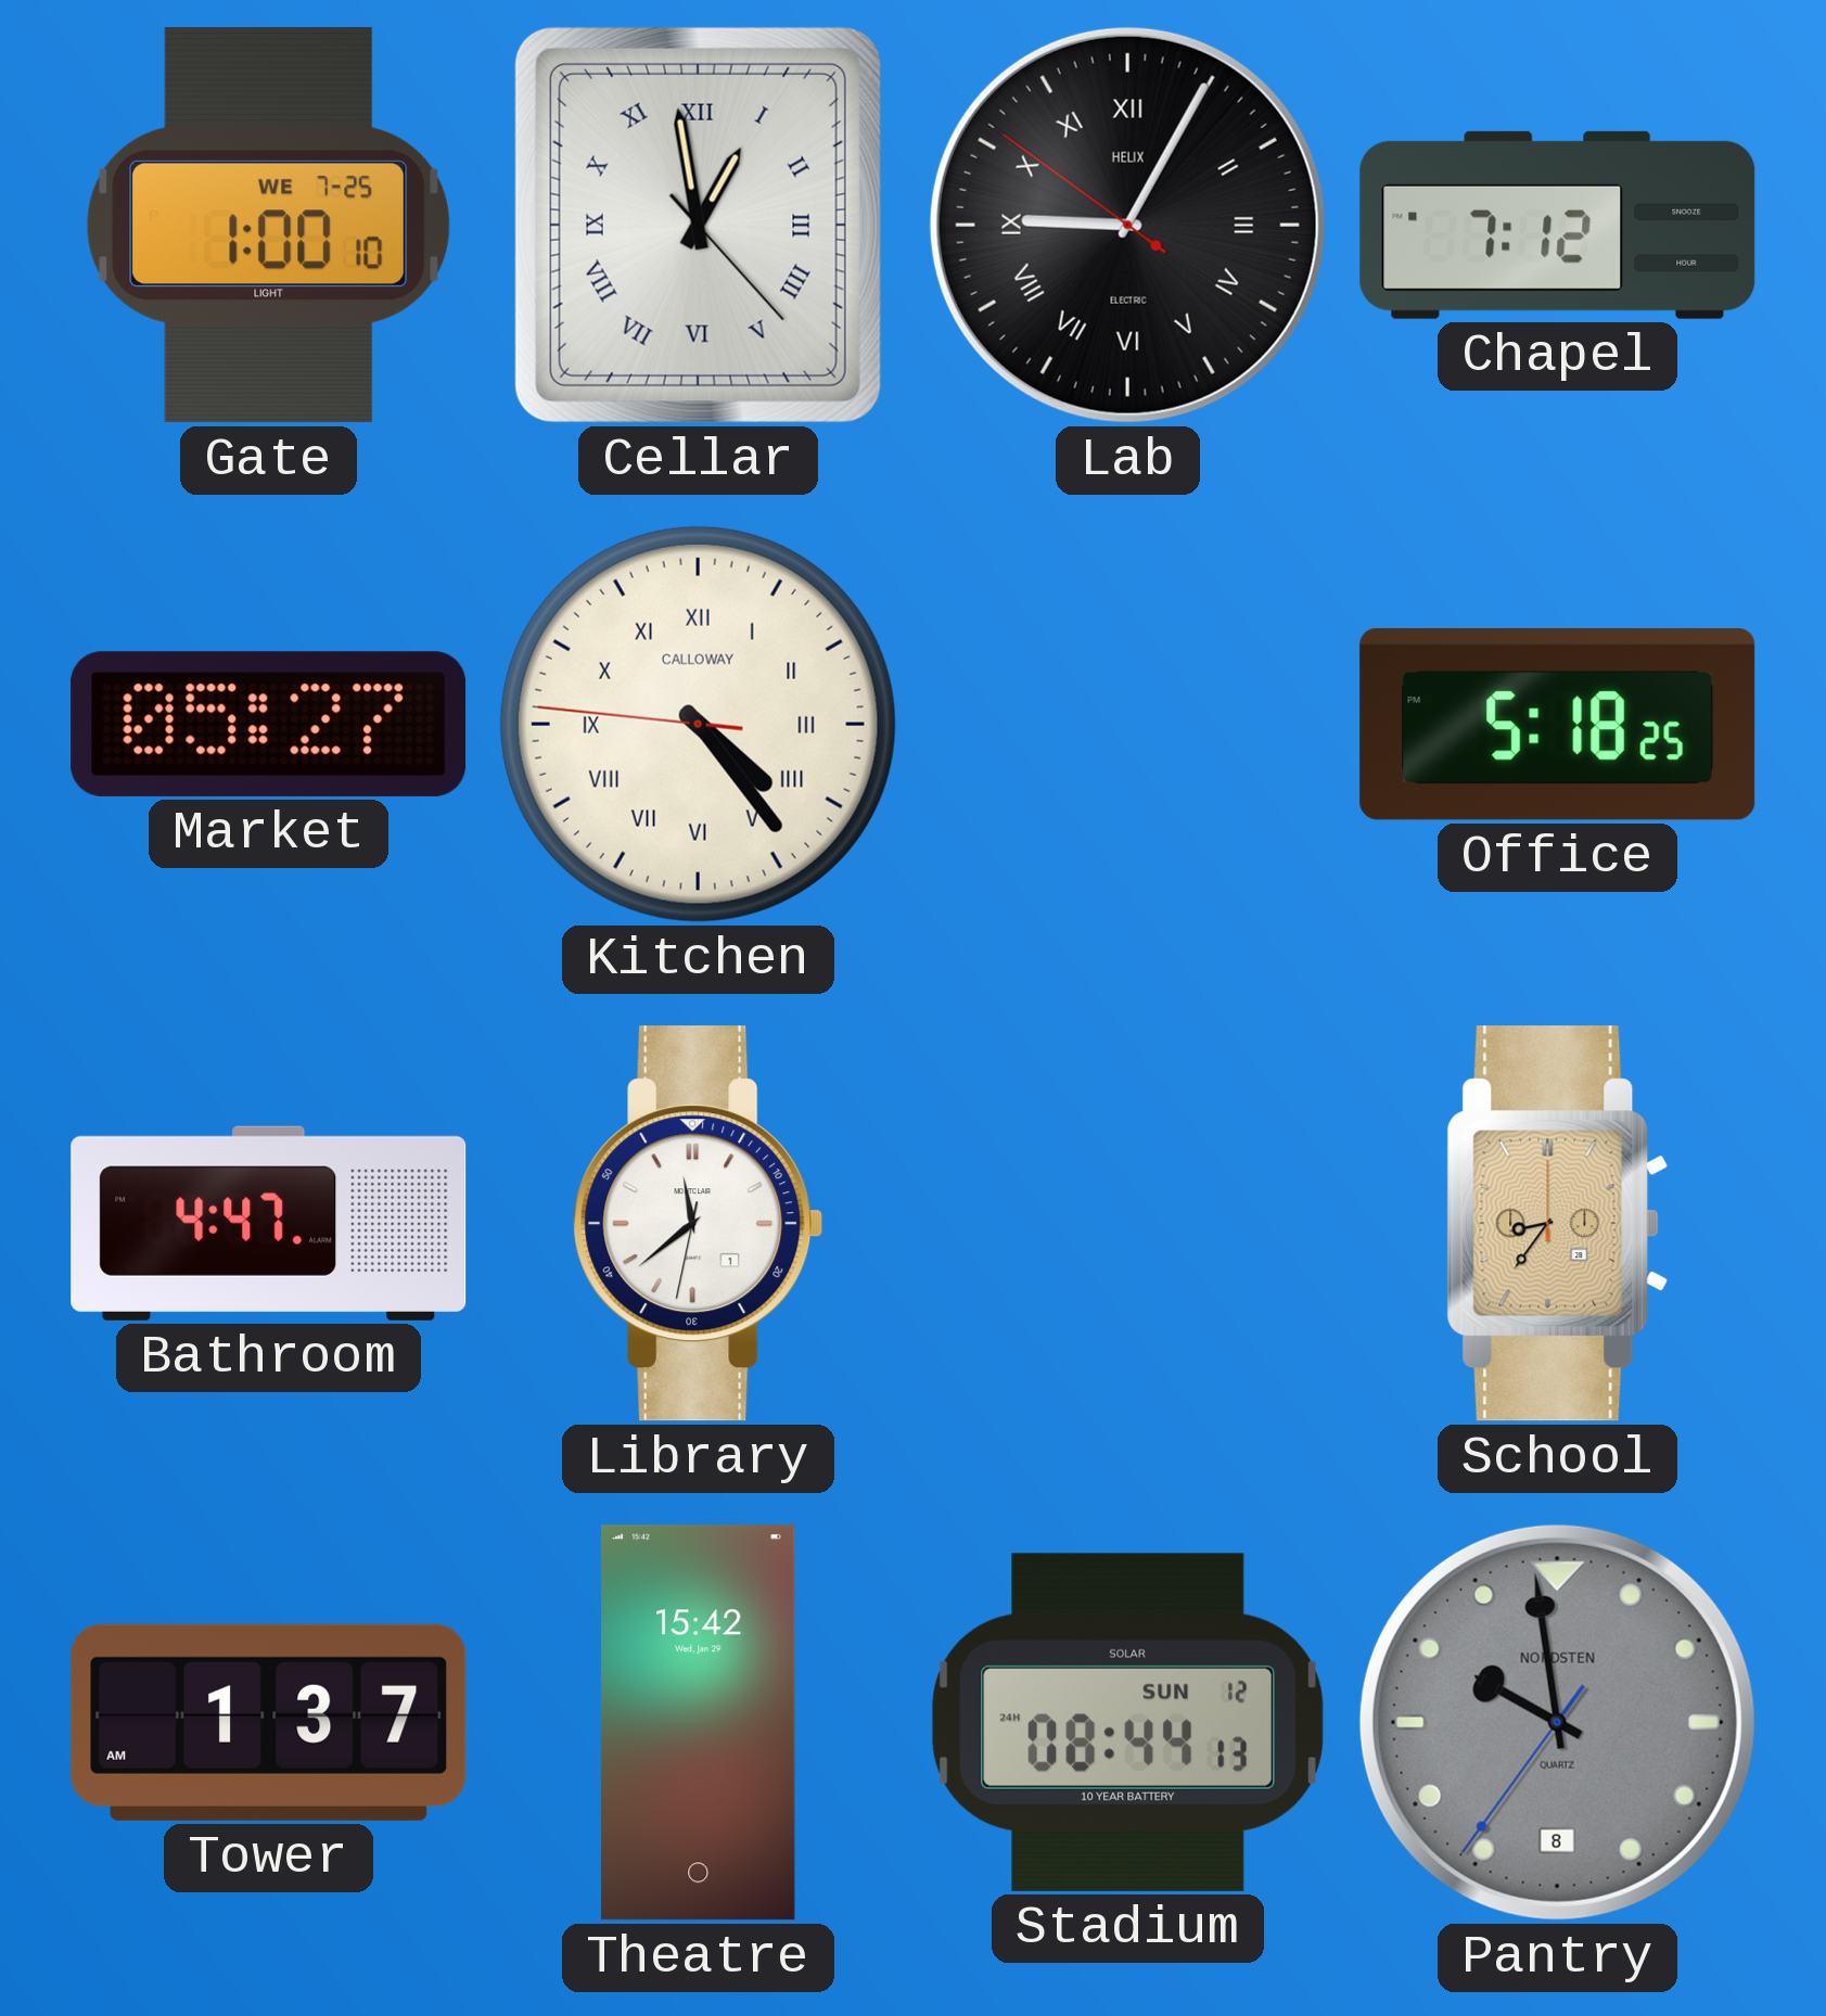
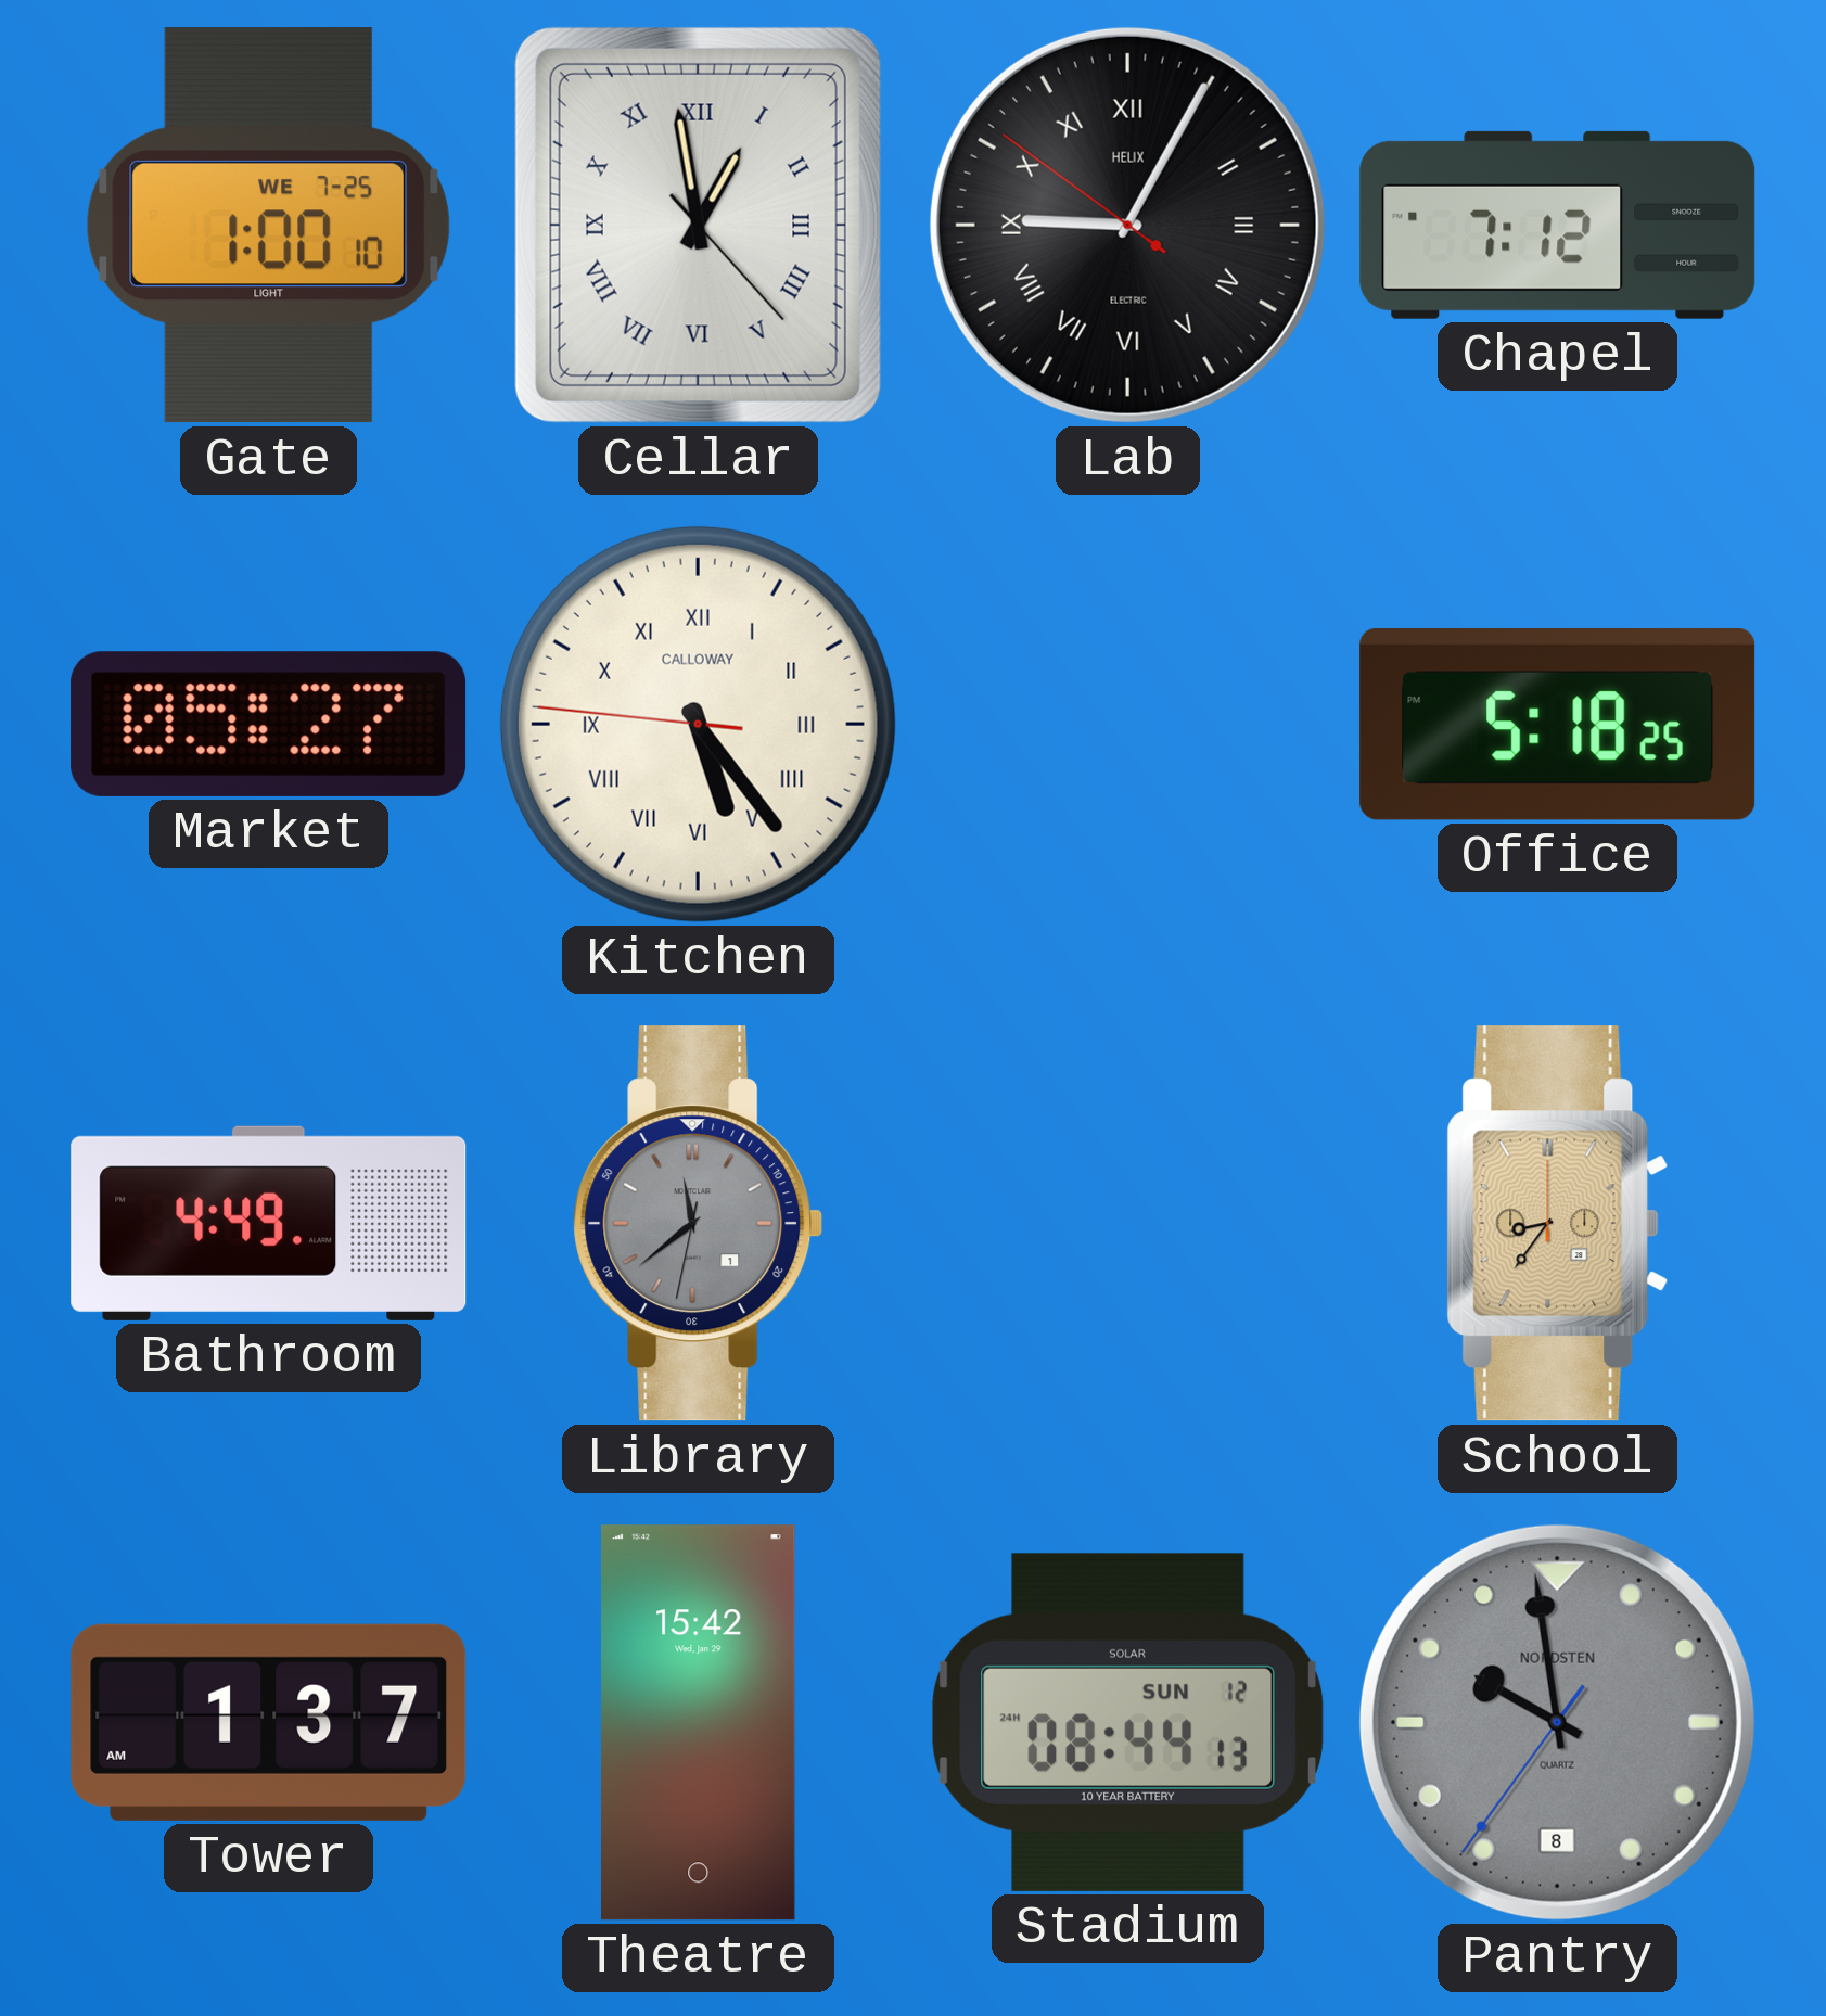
Kitchen: 4:23 -> 5:23
Bathroom: 4:47 -> 4:49
Library dial: white -> grey
